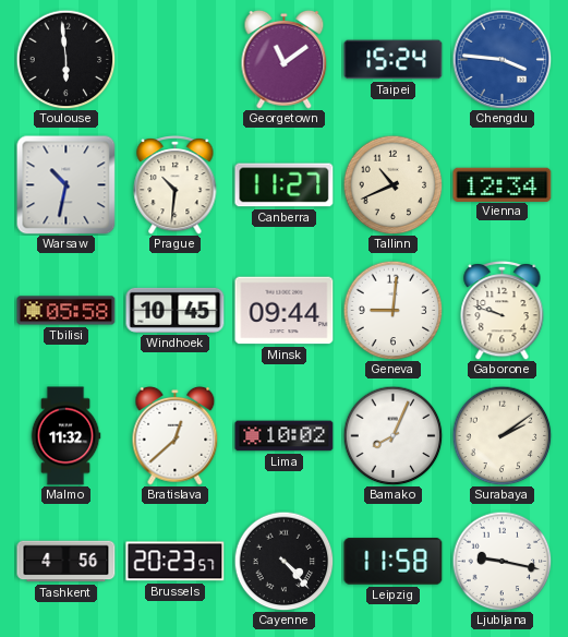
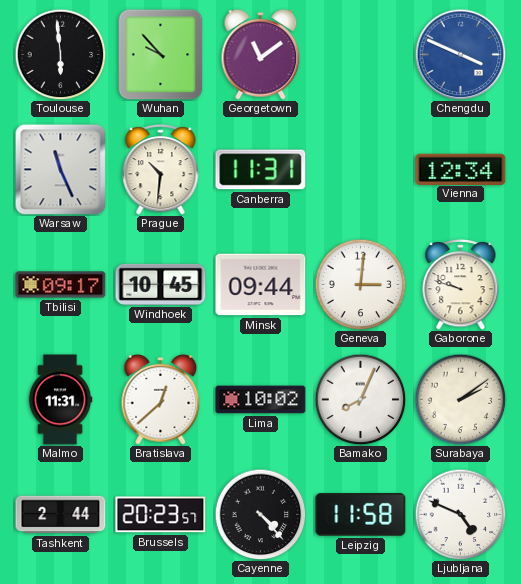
Wuhan: none -> 9:53
Taipei: 15:24 -> none
Chengdu: 3:46 -> 3:49
Warsaw: 10:32 -> 11:26
Canberra: 11:27 -> 11:31
Tallinn: 10:41 -> none
Tbilisi: 05:58 -> 09:17
Geneva: 9:01 -> 3:01
Malmo: 11:32 -> 11:31
Tashkent: 4:56 -> 2:44
Ljubljana: 9:17 -> 4:49
